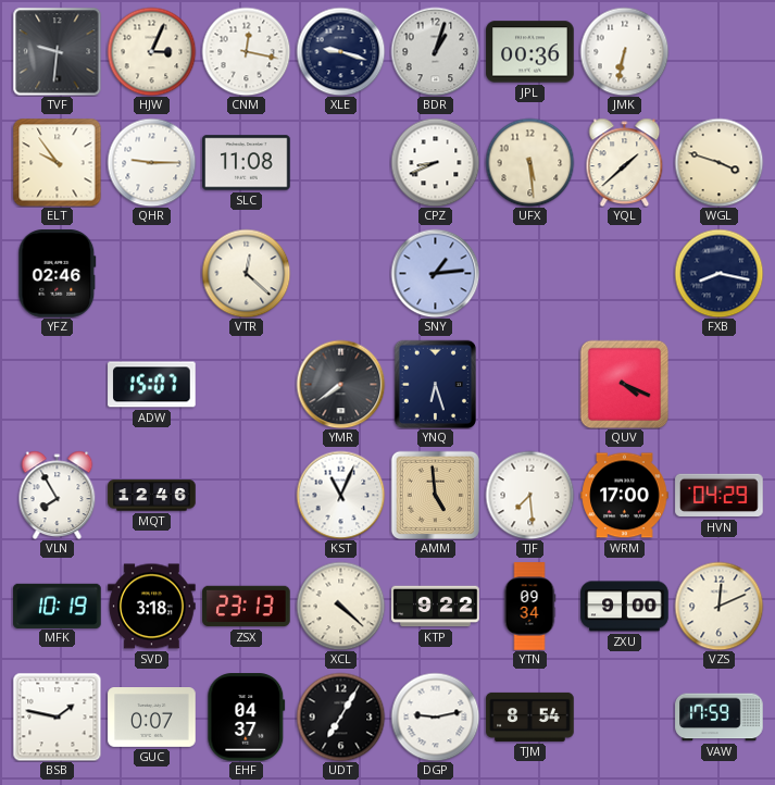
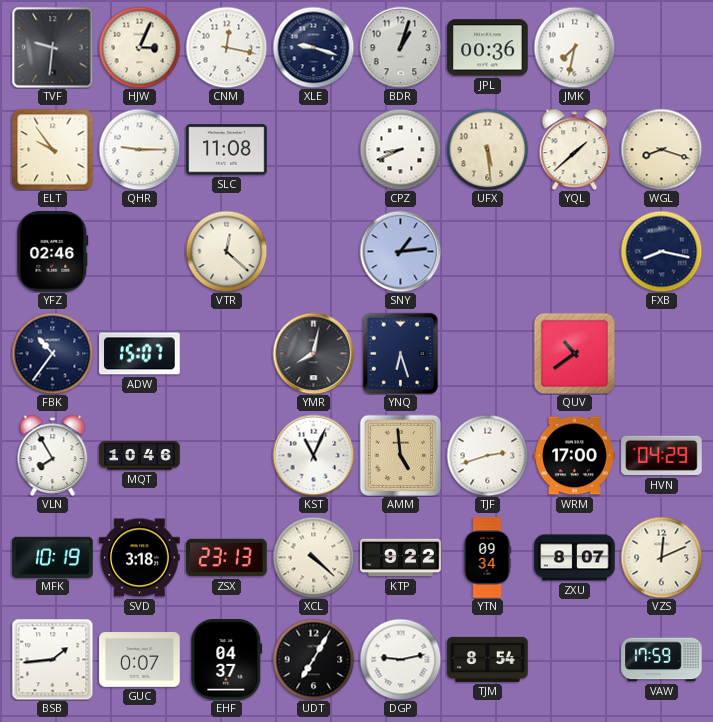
JMK: 6:32 -> 7:32
WGL: 3:48 -> 8:18
FBK: none -> 10:36
YMR: 7:39 -> 8:02
QUV: 4:19 -> 10:39
MQT: 12:46 -> 10:46
TJF: 7:29 -> 2:42
ZXU: 9:00 -> 8:07
BSB: 1:47 -> 1:44
